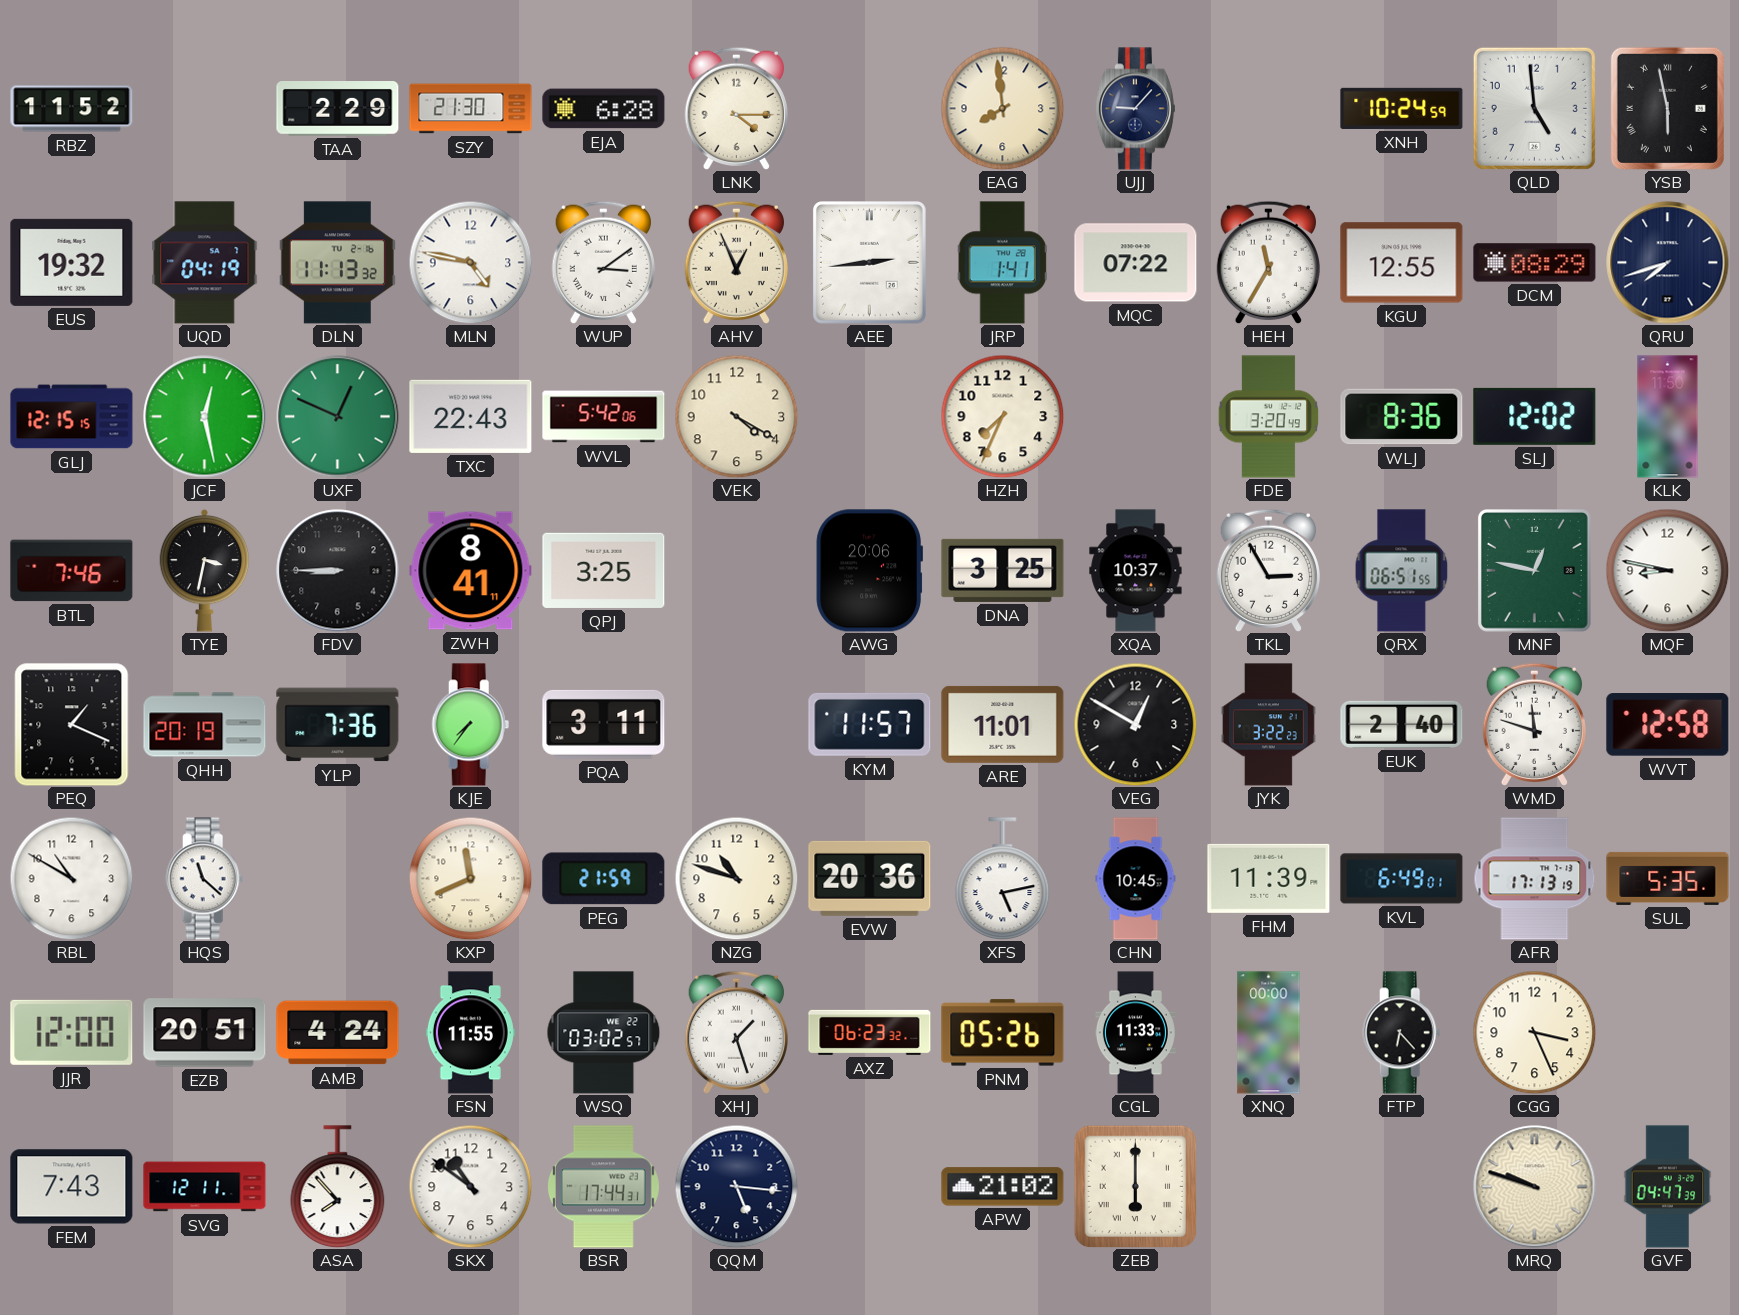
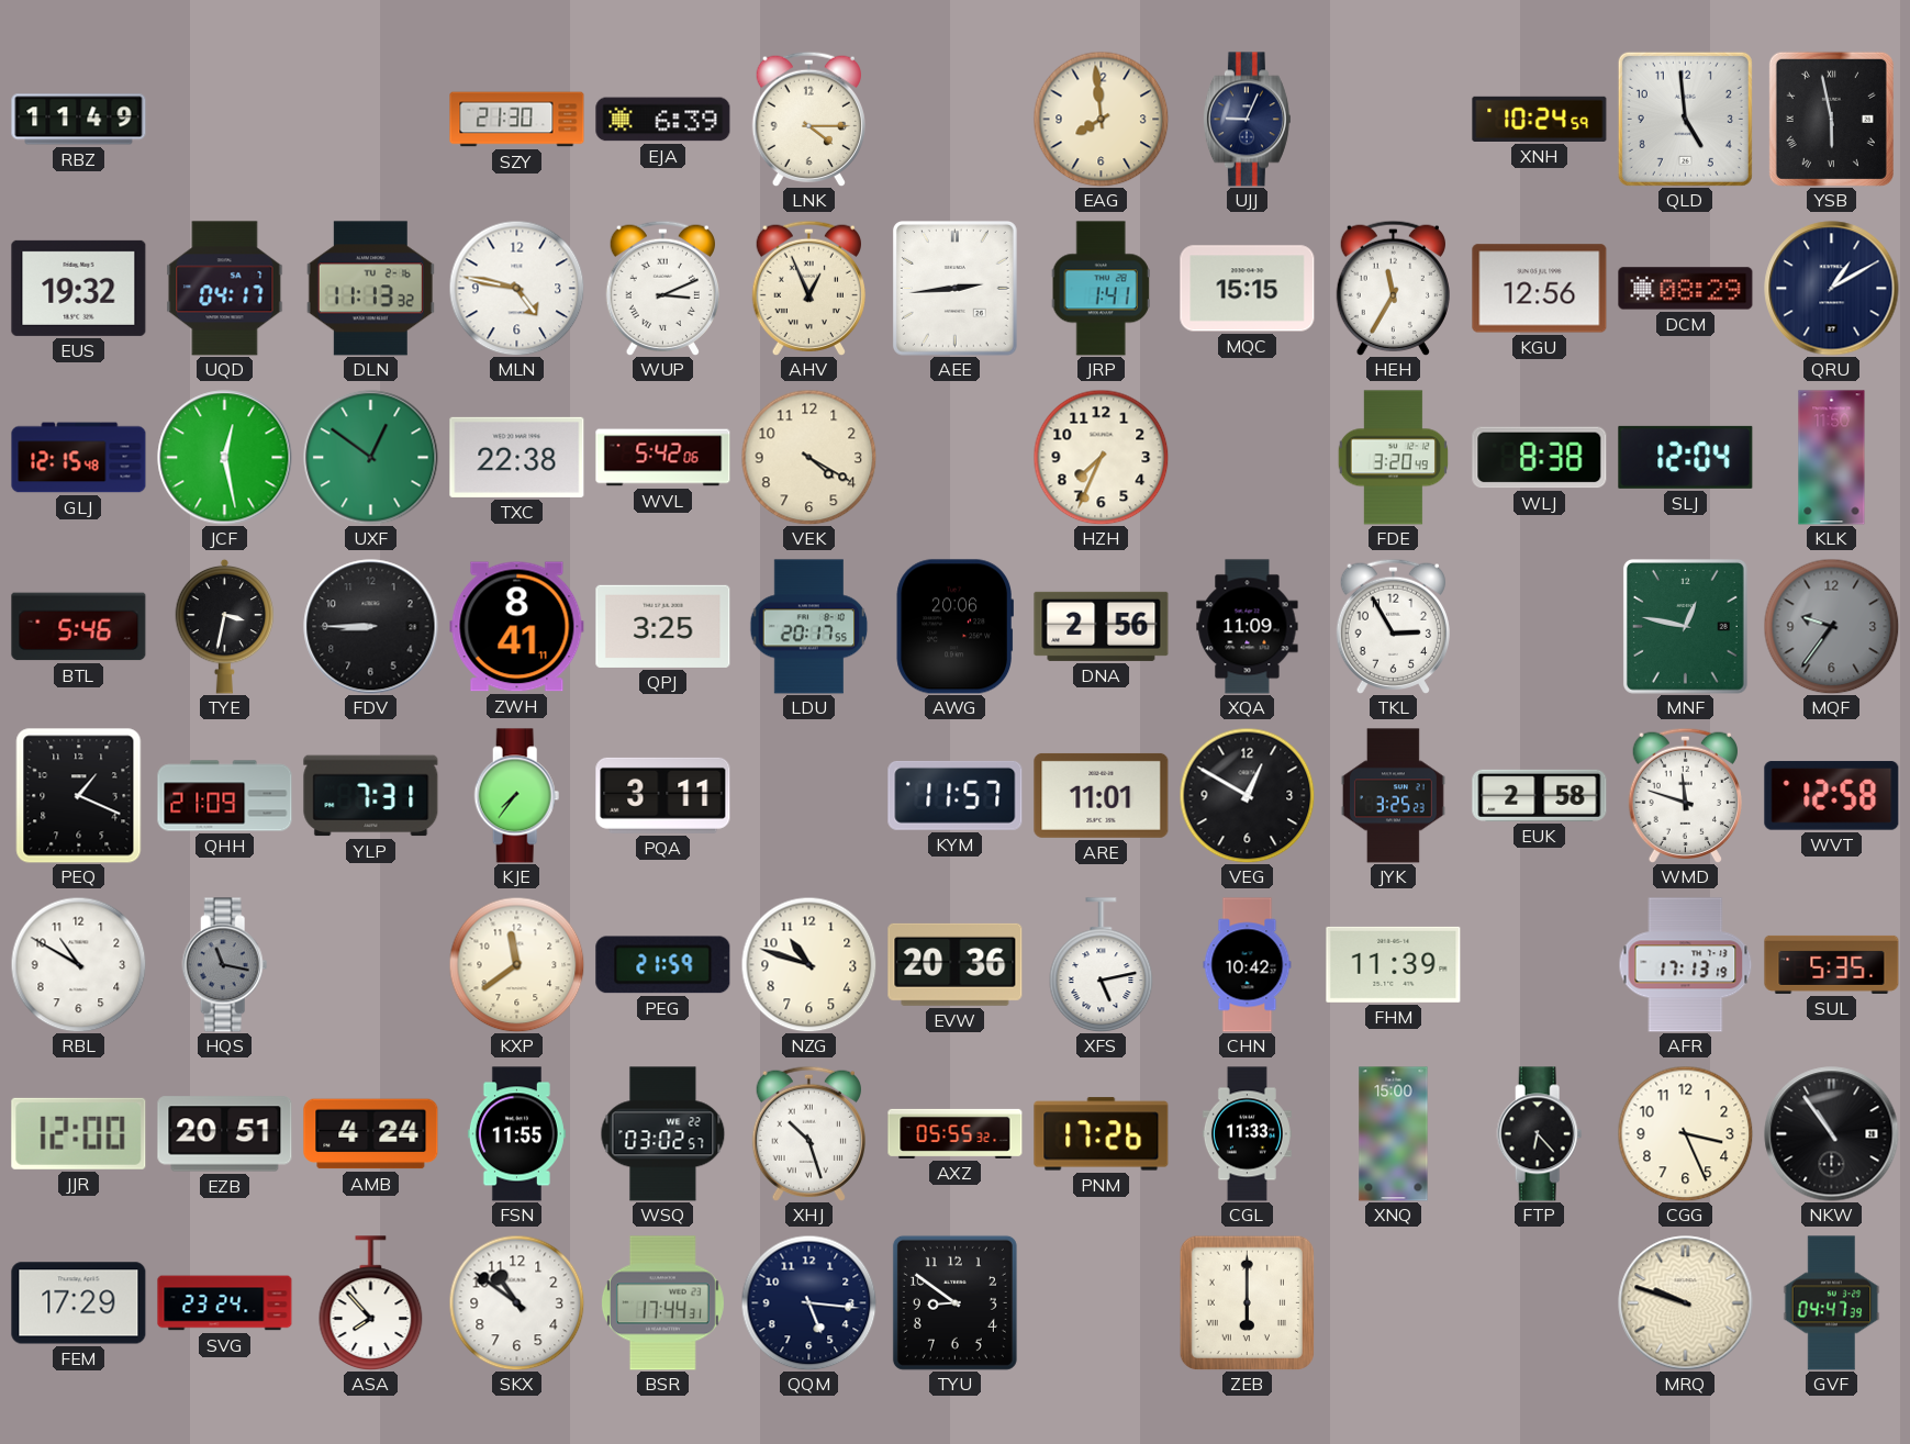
RBZ: 11:52 -> 11:49
TAA: 2:29 -> none
EJA: 6:28 -> 6:39
UJJ: 9:07 -> 9:04
UQD: 04:19 -> 04:17
WUP: 3:09 -> 3:11
MQC: 07:22 -> 15:15
KGU: 12:55 -> 12:56
QRU: 7:42 -> 1:10
GLJ: 12:15:15 -> 12:15:48
UXF: 12:49 -> 12:51
TXC: 22:43 -> 22:38
WLJ: 8:36 -> 8:38
SLJ: 12:02 -> 12:04
BTL: 7:46 -> 5:46
LDU: none -> 20:17
DNA: 3:25 -> 2:56
XQA: 10:37 -> 11:09
QRX: 06:51 -> none
MQF: 8:47 -> 9:36
MQF dial: white -> grey
QHH: 20:19 -> 21:09
YLP: 7:36 -> 7:31
JYK: 3:22 -> 3:25
EUK: 2:40 -> 2:58
HQS: 11:22 -> 11:17
HQS dial: white -> grey
KXP: 11:41 -> 11:39
CHN: 10:45 -> 10:42
KVL: 6:49 -> none
XHJ: 1:27 -> 10:27
AXZ: 06:23 -> 05:55
PNM: 05:26 -> 17:26
XNQ: 00:00 -> 15:00
NKW: none -> 10:54
FEM: 7:43 -> 17:29
SVG: 12:11 -> 23:24
TYU: none -> 8:51
APW: 21:02 -> none
